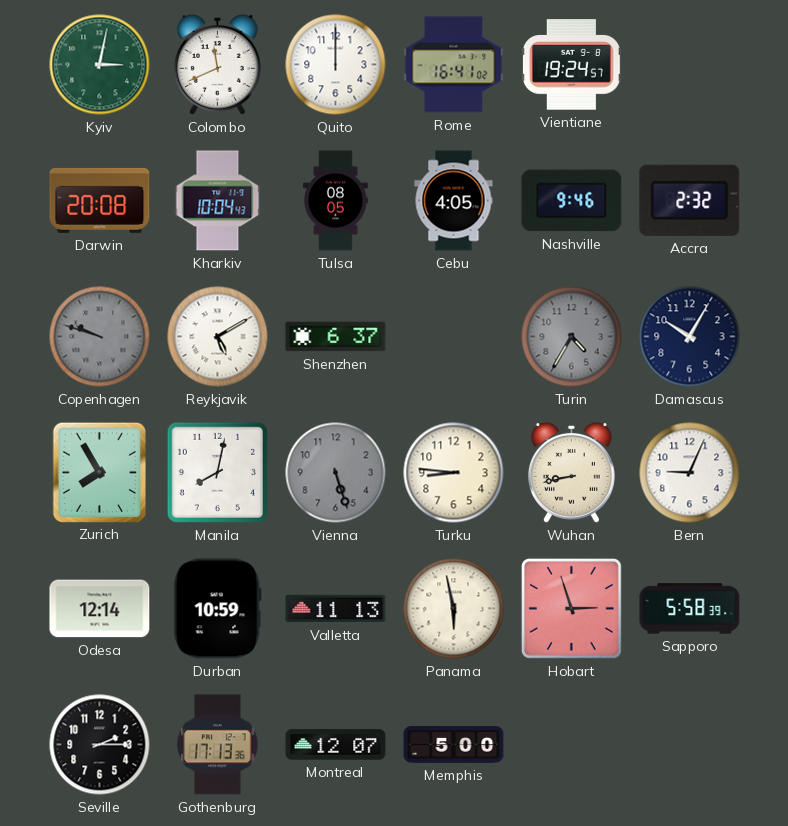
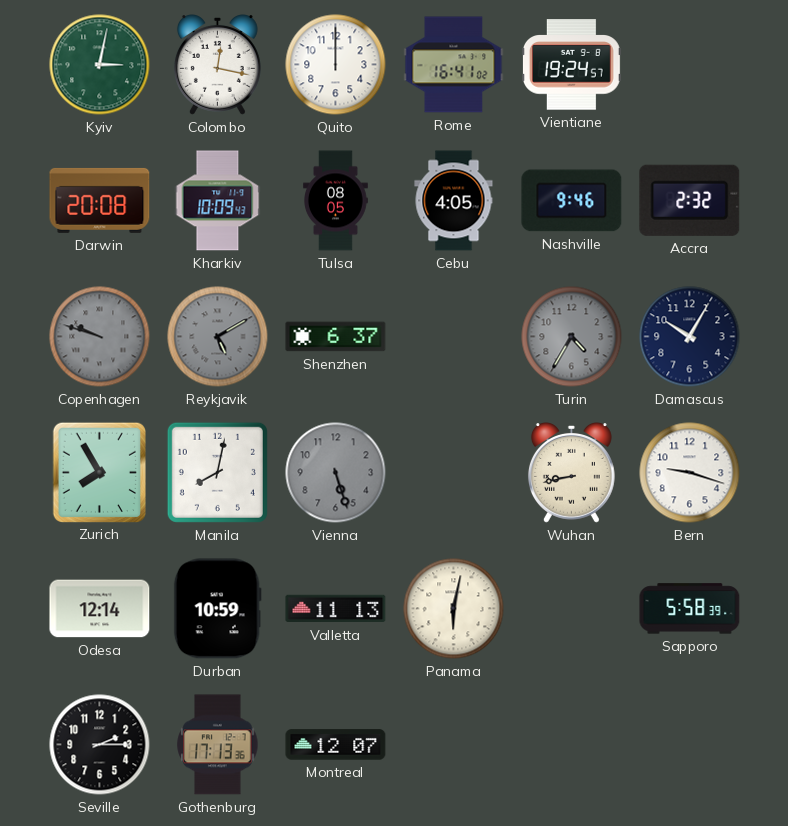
Colombo: 11:41 -> 12:17
Kharkiv: 10:04 -> 10:09
Reykjavik dial: white -> grey
Turku: 8:46 -> none
Bern: 9:04 -> 9:18
Panama: 5:58 -> 6:02
Hobart: 2:57 -> none
Memphis: 5:00 -> none
